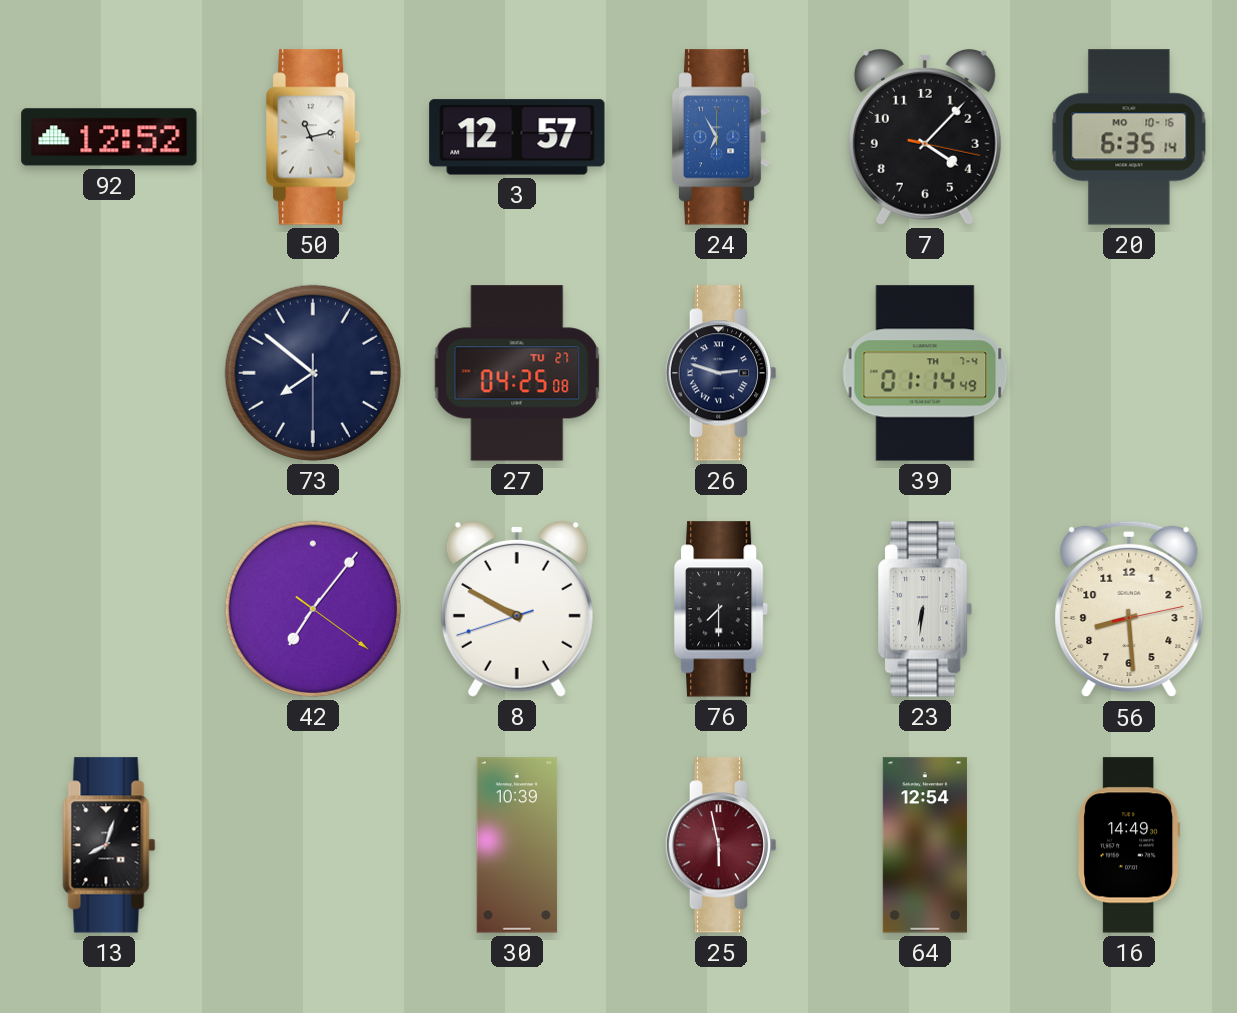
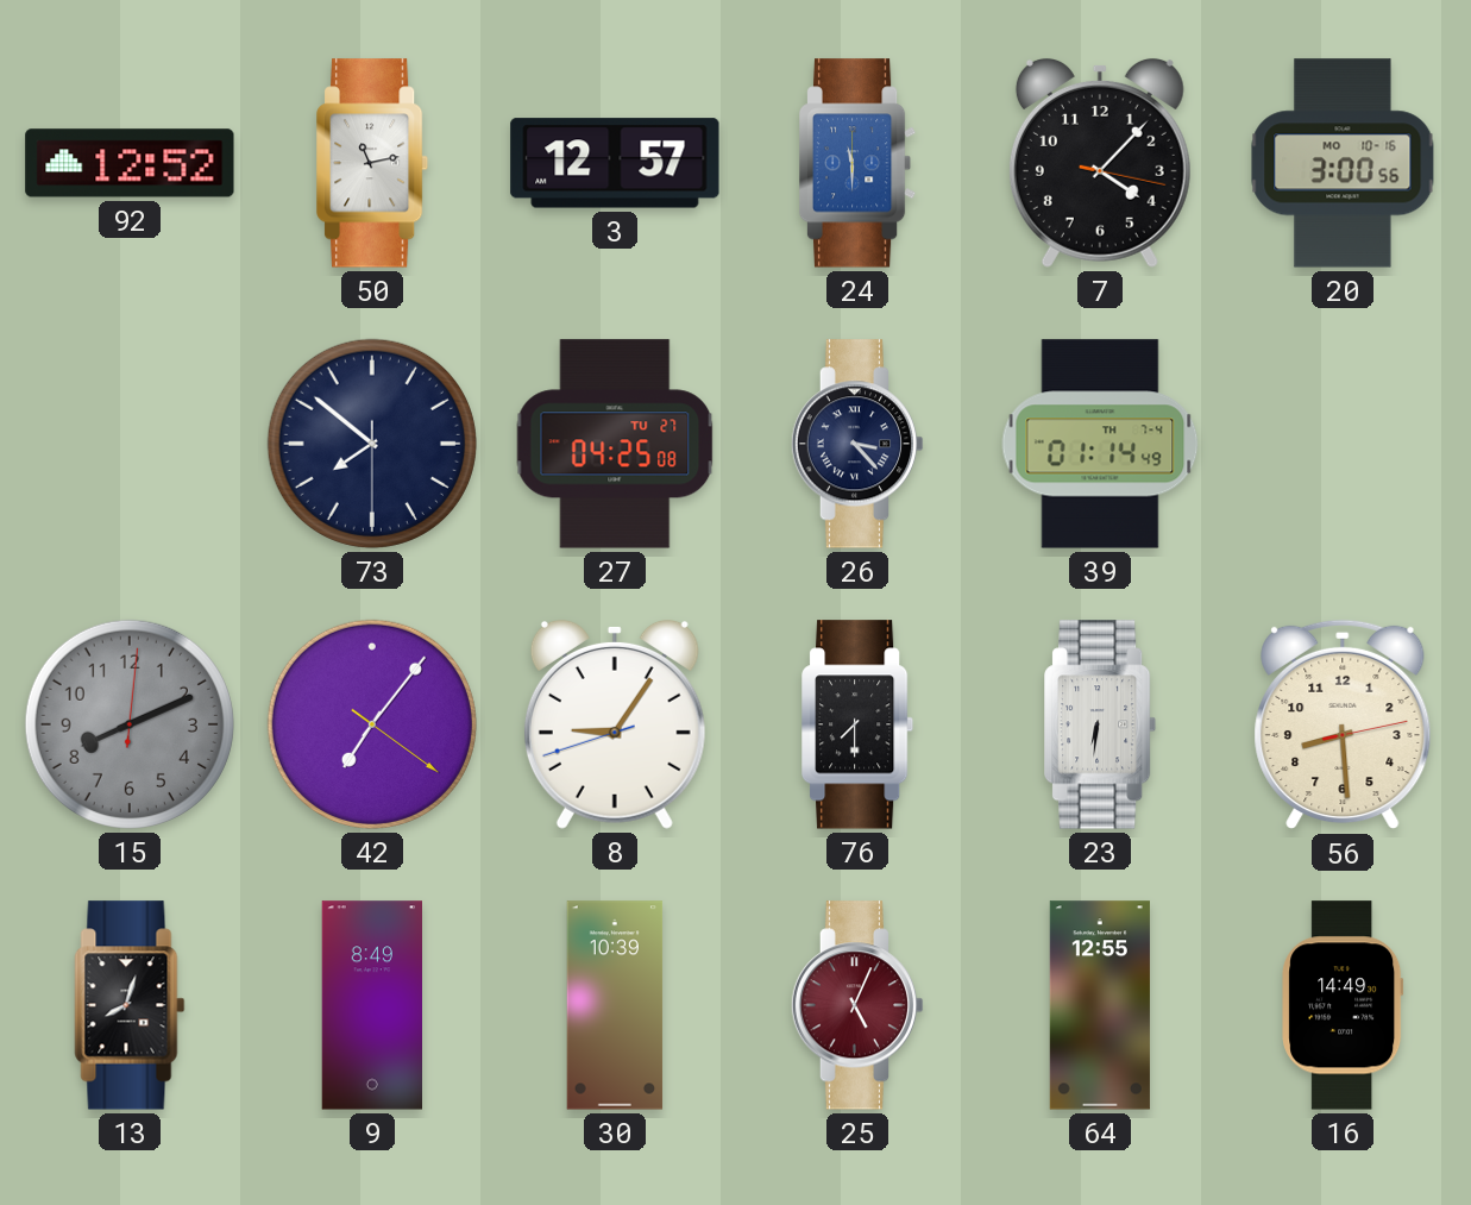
24: 6:55 -> 11:30
20: 6:35 -> 3:00
26: 2:48 -> 3:23
15: none -> 8:11
8: 9:49 -> 9:05
9: none -> 8:49
25: 5:58 -> 5:04
64: 12:54 -> 12:55
